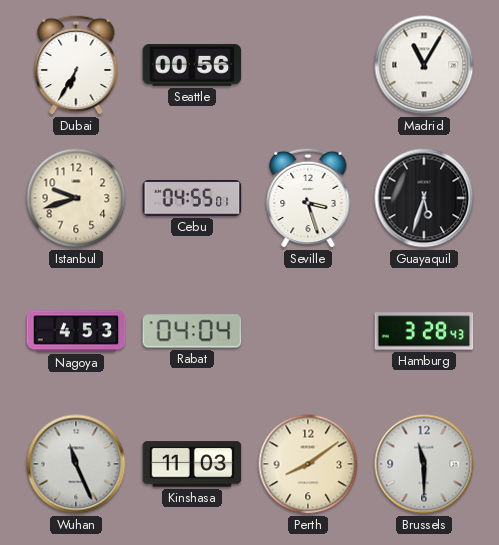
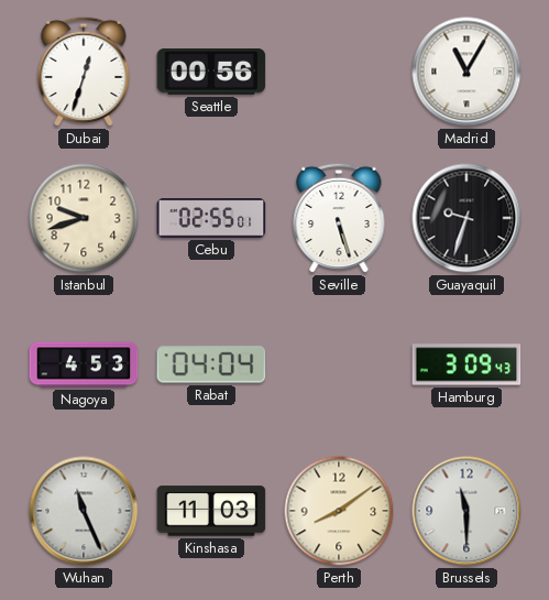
Dubai: 6:35 -> 12:33
Cebu: 04:55 -> 02:55
Seville: 3:27 -> 5:27
Guayaquil: 5:33 -> 9:33
Hamburg: 3:28 -> 3:09
